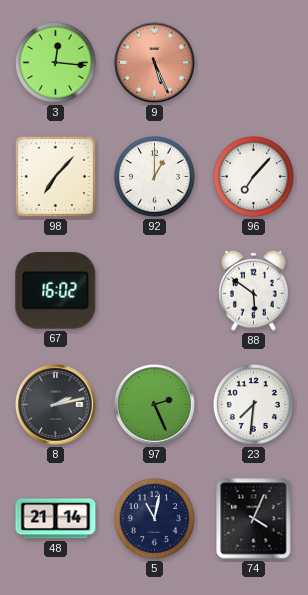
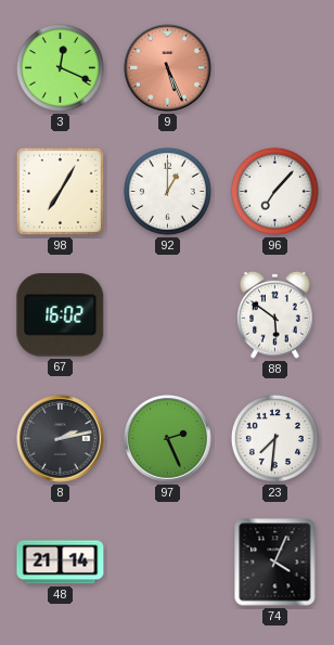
3: 12:16 -> 12:19
98: 7:07 -> 7:05
5: 11:02 -> none
